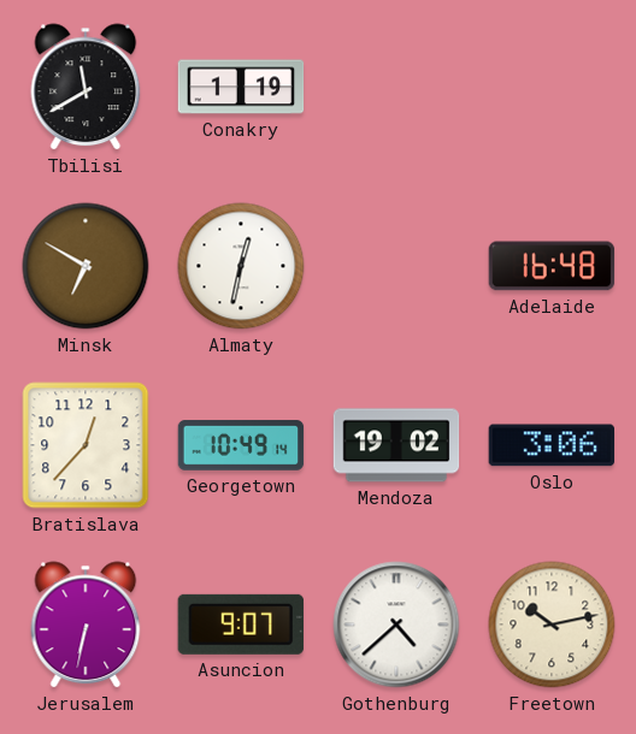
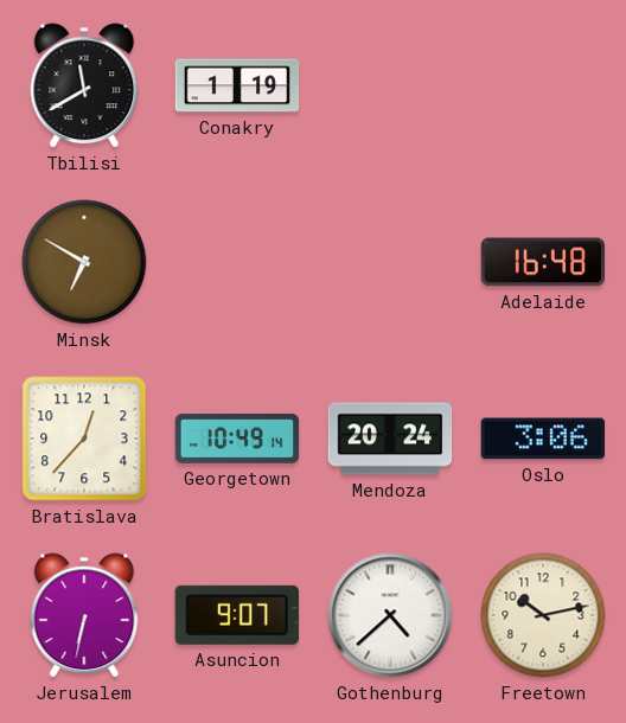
Almaty: 12:32 -> none
Mendoza: 19:02 -> 20:24
